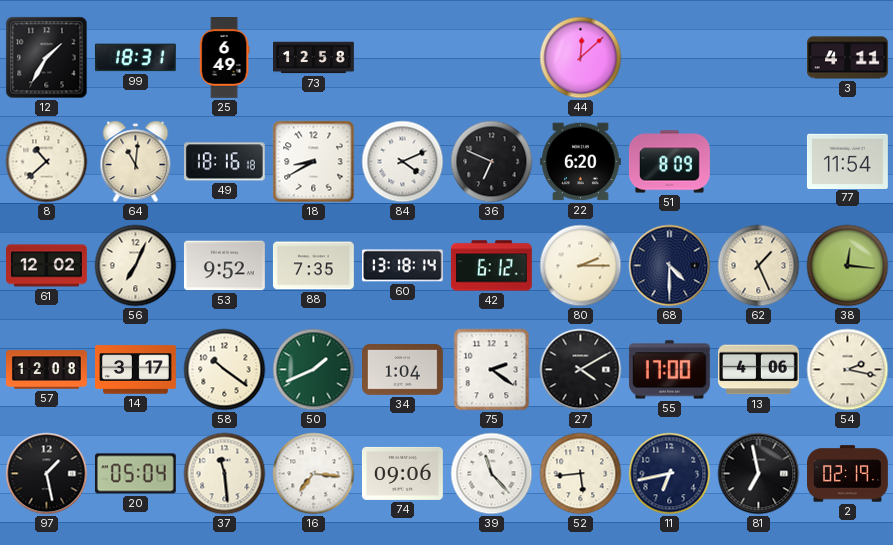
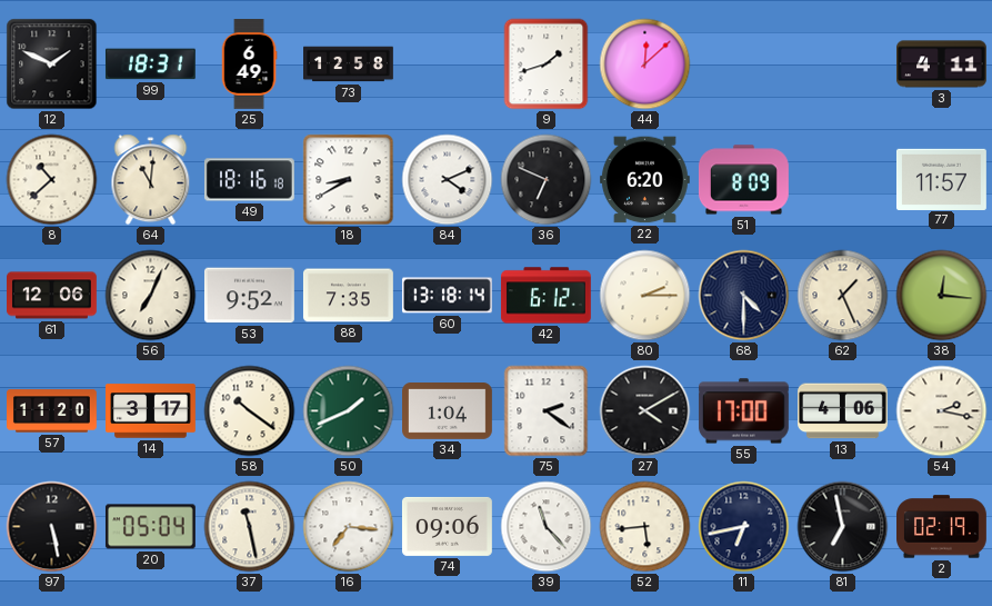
12: 1:35 -> 1:49
9: none -> 1:42
77: 11:54 -> 11:57
61: 12:02 -> 12:06
57: 12:08 -> 11:20
97: 1:28 -> 5:28
37: 11:29 -> 11:28
